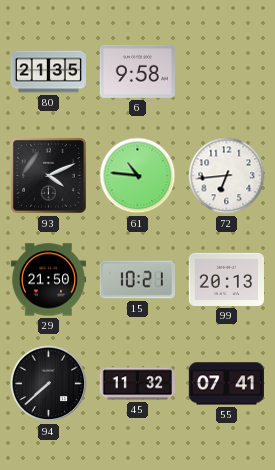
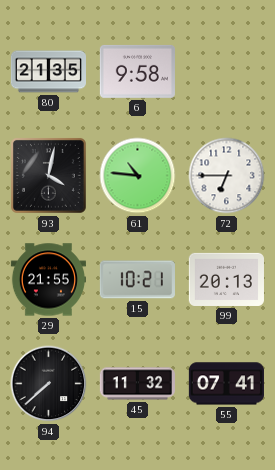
93: 4:11 -> 4:02
72: 6:44 -> 6:45
29: 21:50 -> 21:55
